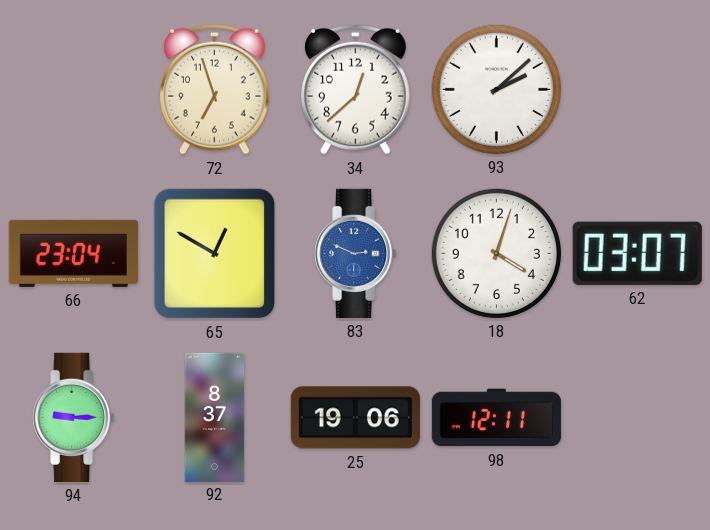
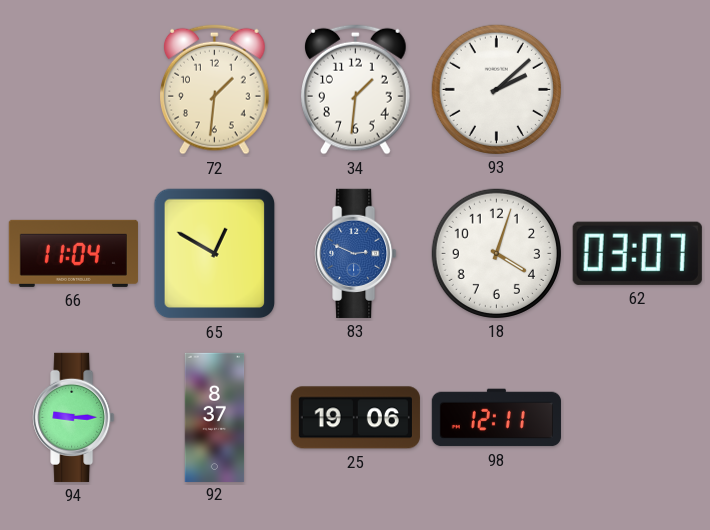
72: 6:57 -> 1:31
34: 12:38 -> 1:31
66: 23:04 -> 11:04
